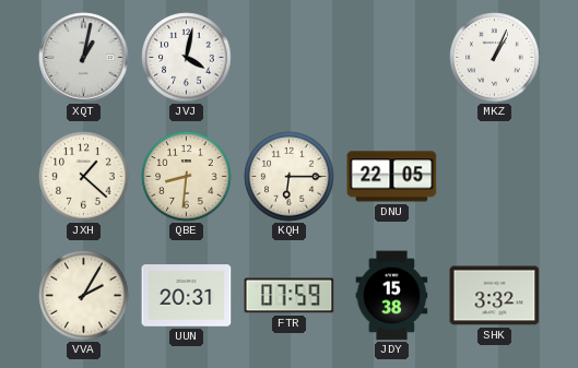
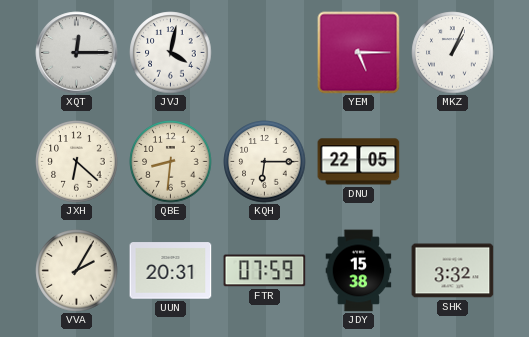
XQT: 1:02 -> 12:15
YEM: none -> 5:15
JXH: 1:22 -> 6:22
